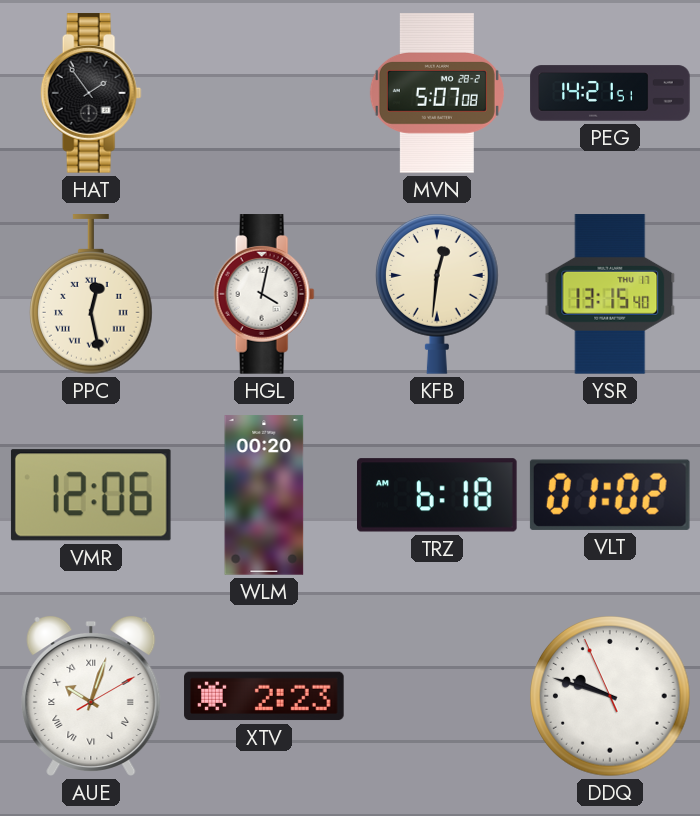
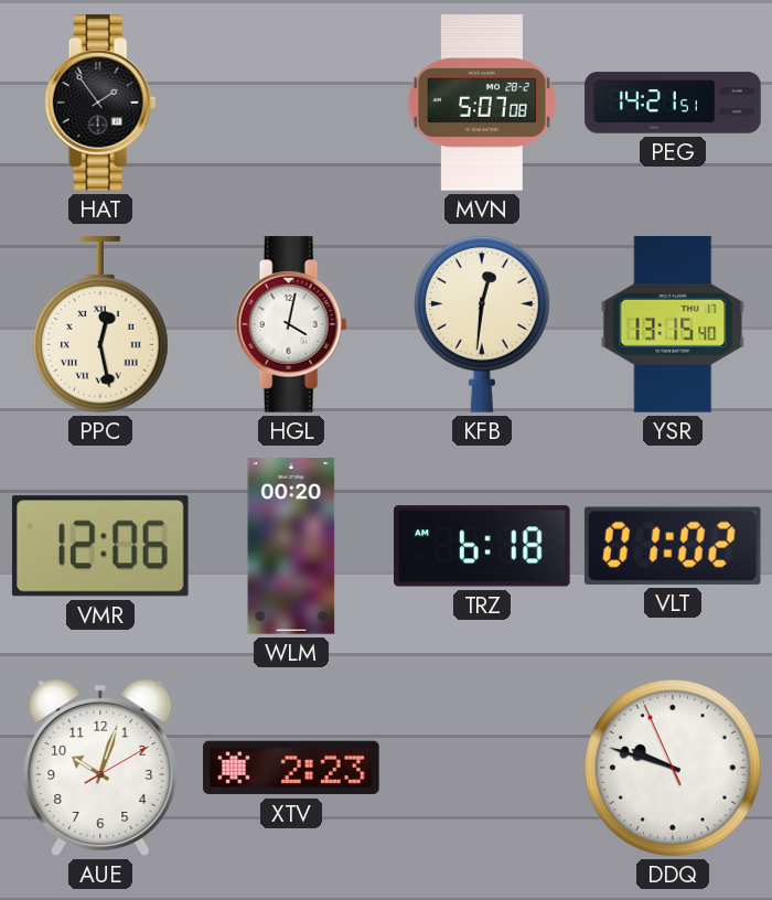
AUE numerals: Roman -> Arabic
